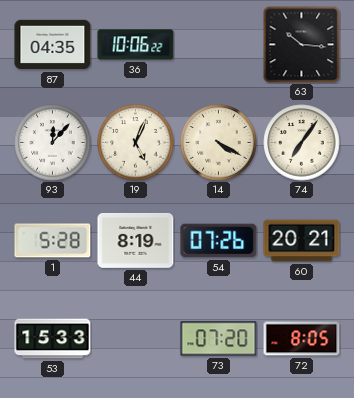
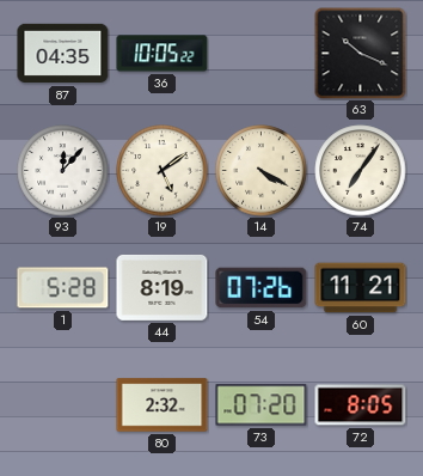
36: 10:06 -> 10:05
63: 10:16 -> 10:19
19: 5:04 -> 5:09
60: 20:21 -> 11:21
53: 15:33 -> none
80: none -> 2:32
